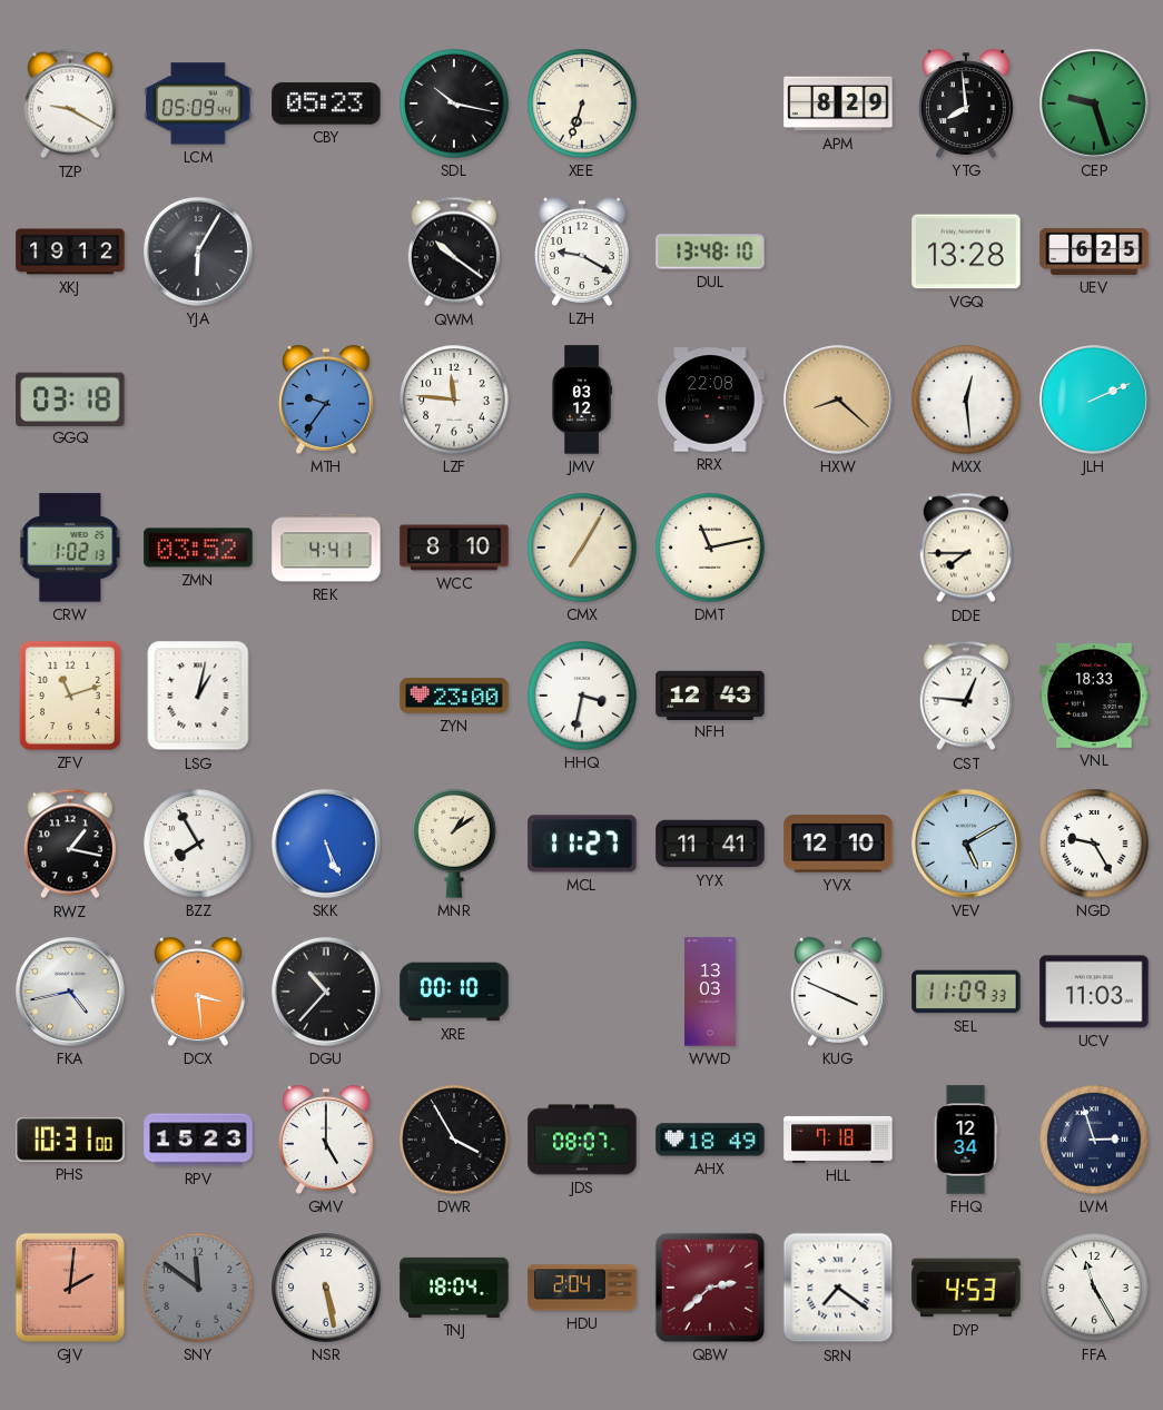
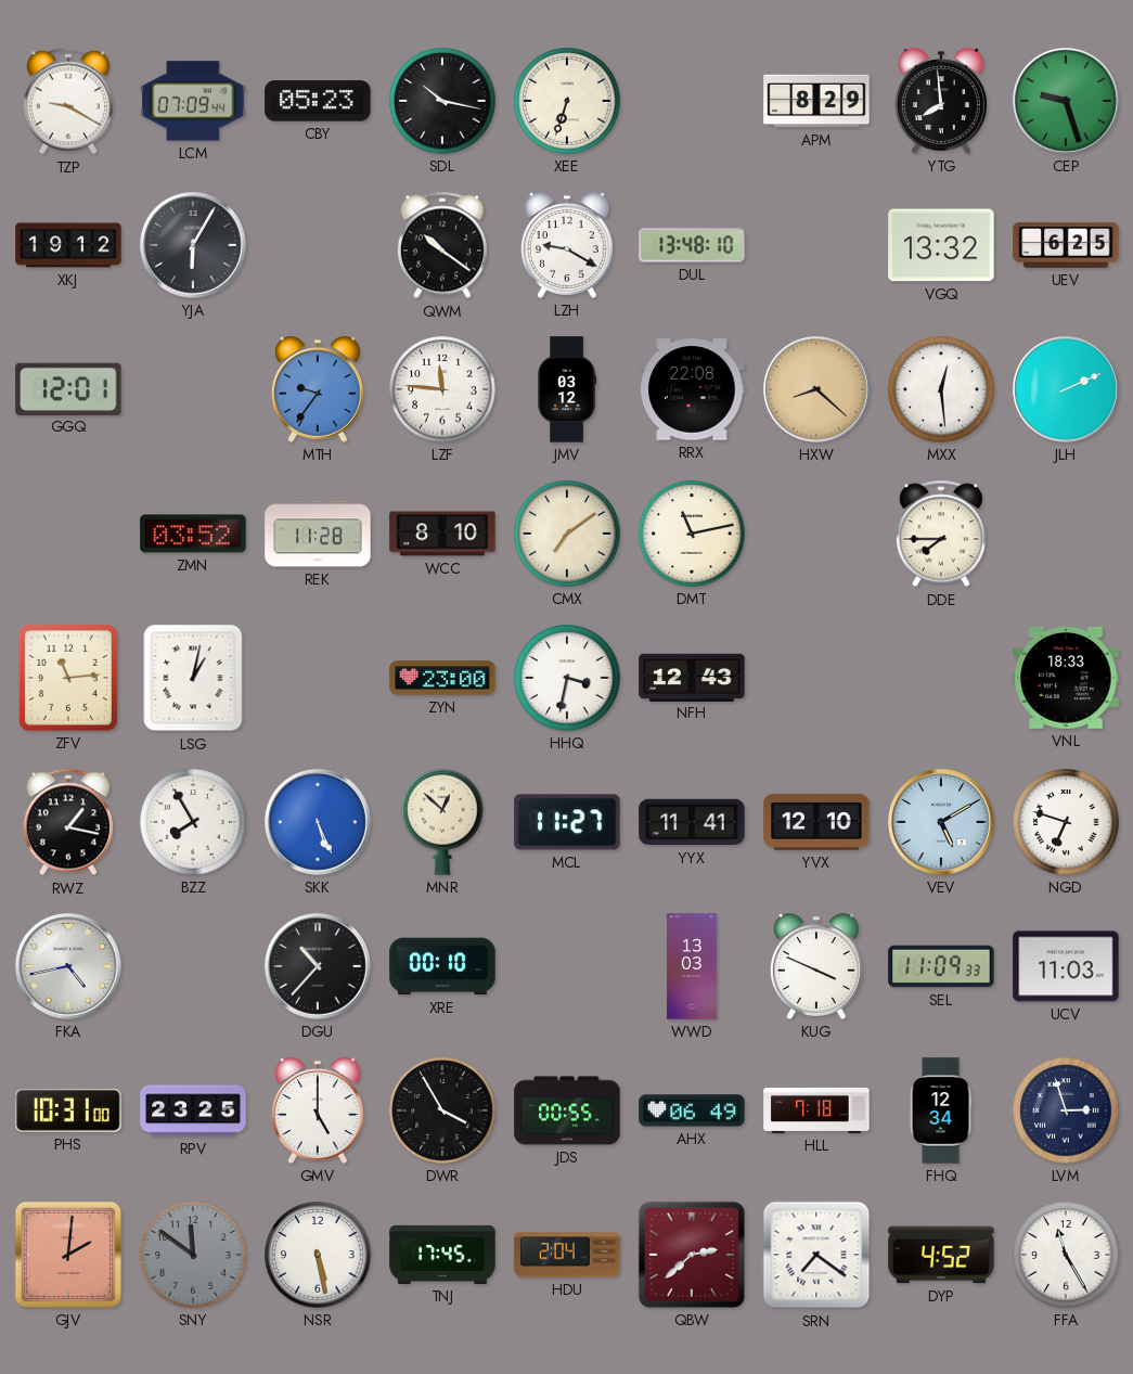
LCM: 05:09 -> 07:09
VGQ: 13:28 -> 13:32
GGQ: 03:18 -> 12:01
CRW: 1:02 -> none
REK: 4:41 -> 11:28
CMX: 7:05 -> 7:09
ZFV: 11:12 -> 11:14
CST: 12:46 -> none
MNR: 1:09 -> 12:52
NGD: 9:25 -> 6:48
DCX: 3:29 -> none
RPV: 15:23 -> 23:25
JDS: 08:07 -> 00:55
AHX: 18:49 -> 06:49
TNJ: 18:04 -> 17:45
DYP: 4:53 -> 4:52
